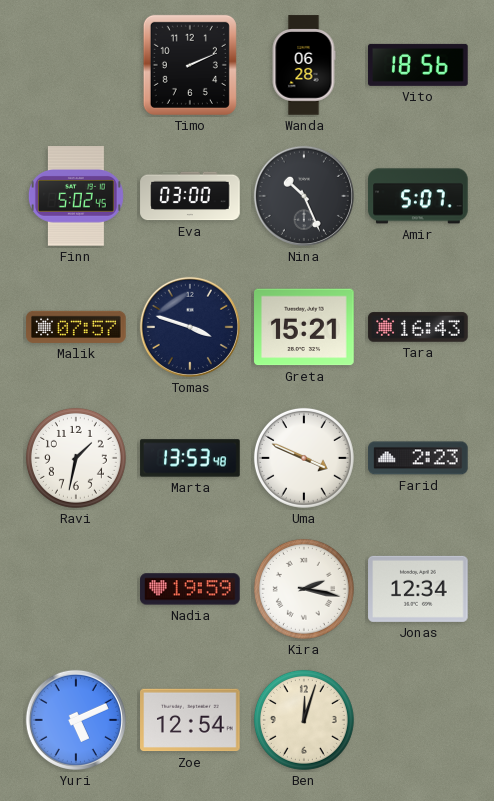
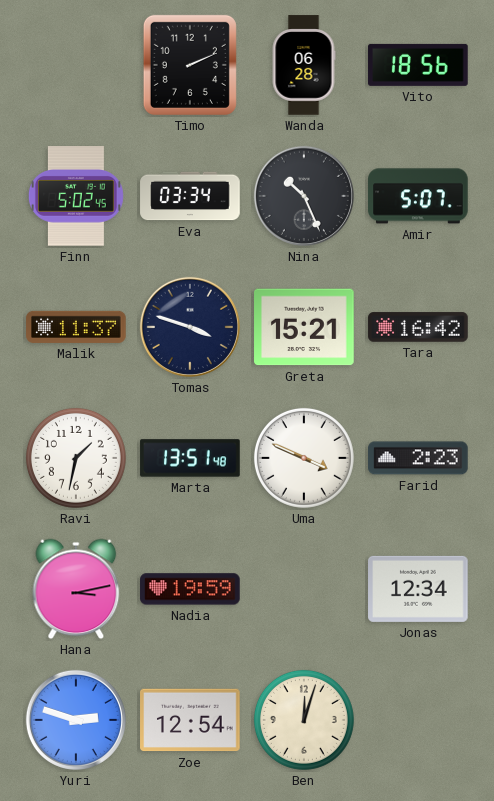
Eva: 03:00 -> 03:34
Malik: 07:57 -> 11:37
Tara: 16:43 -> 16:42
Marta: 13:53 -> 13:51
Hana: none -> 3:13
Kira: 2:17 -> none
Yuri: 5:11 -> 2:48
